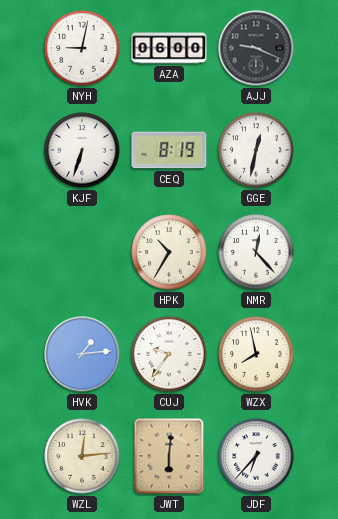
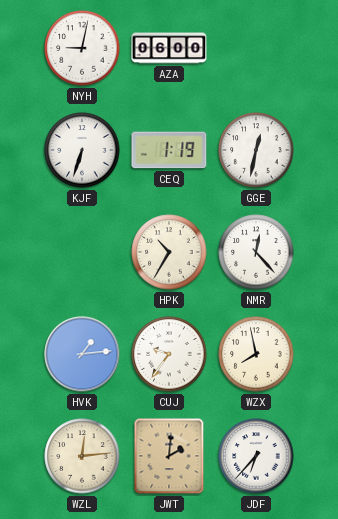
AJJ: 9:19 -> none
CEQ: 8:19 -> 1:19
JWT: 6:01 -> 2:01
